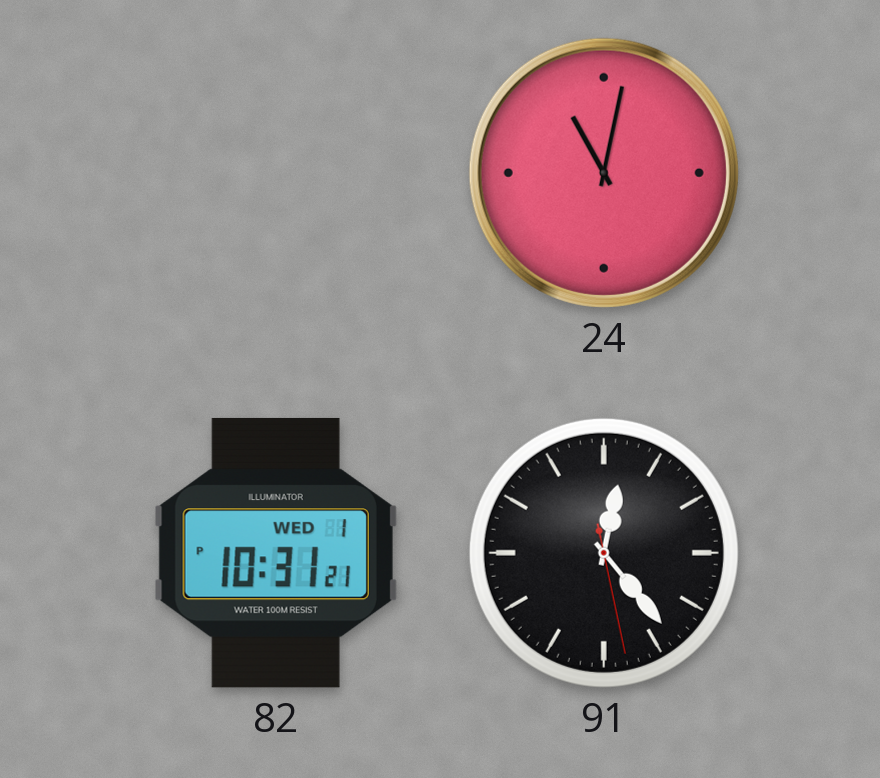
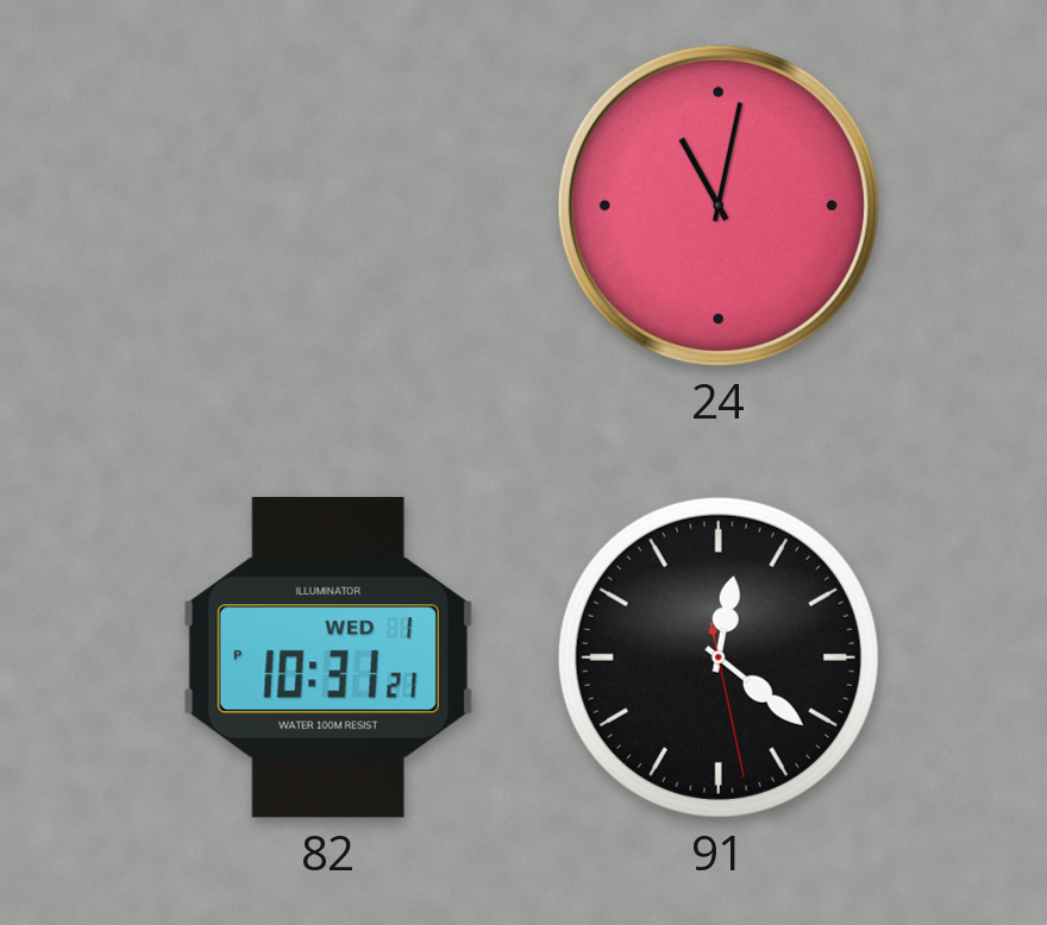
91: 12:23 -> 12:21
